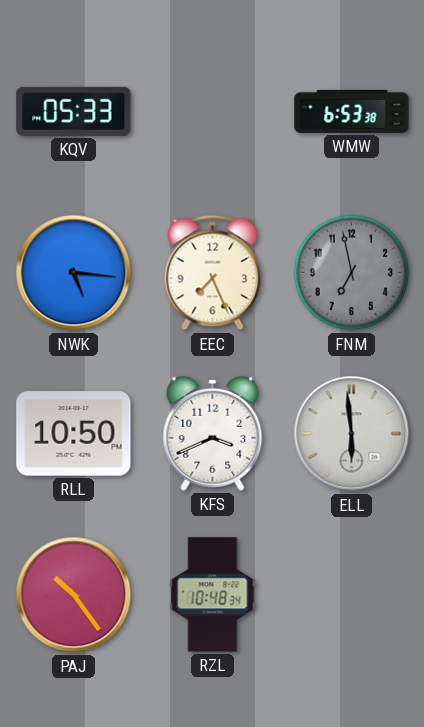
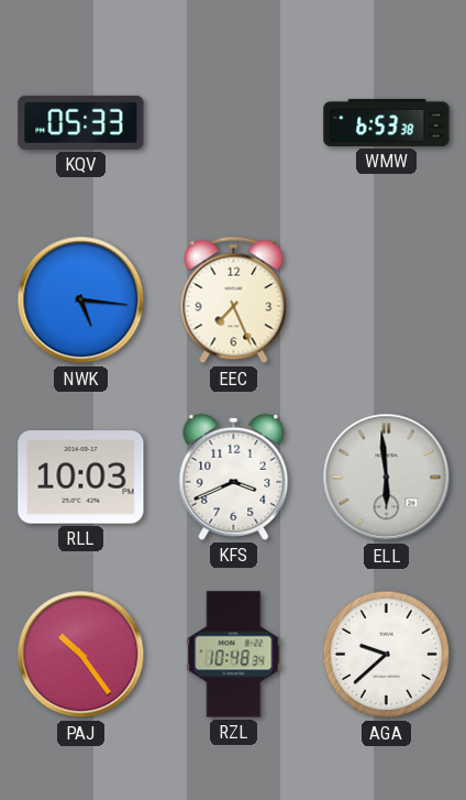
FNM: 6:58 -> none
RLL: 10:50 -> 10:03
AGA: none -> 9:38
